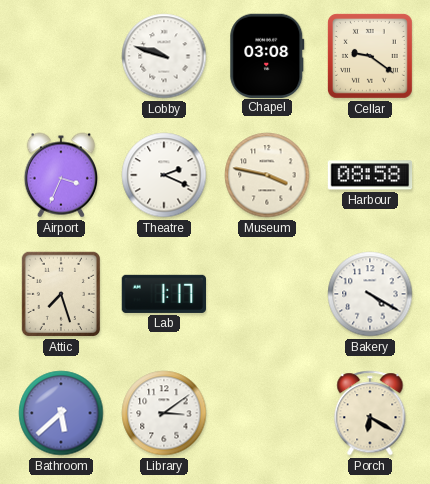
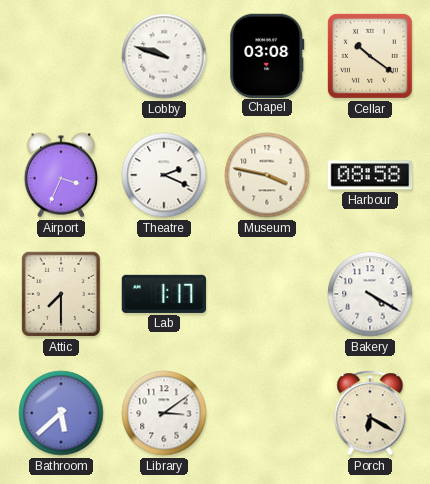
Cellar: 9:21 -> 10:21
Attic: 7:27 -> 7:30
